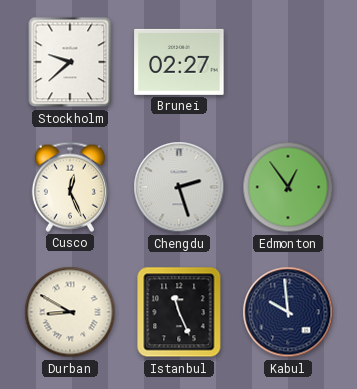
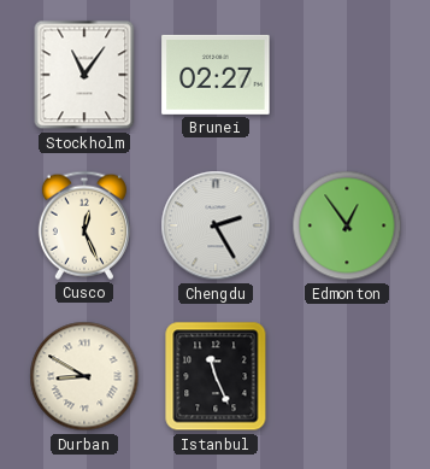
Stockholm: 9:38 -> 11:06
Chengdu: 2:27 -> 2:25
Kabul: 9:59 -> none
